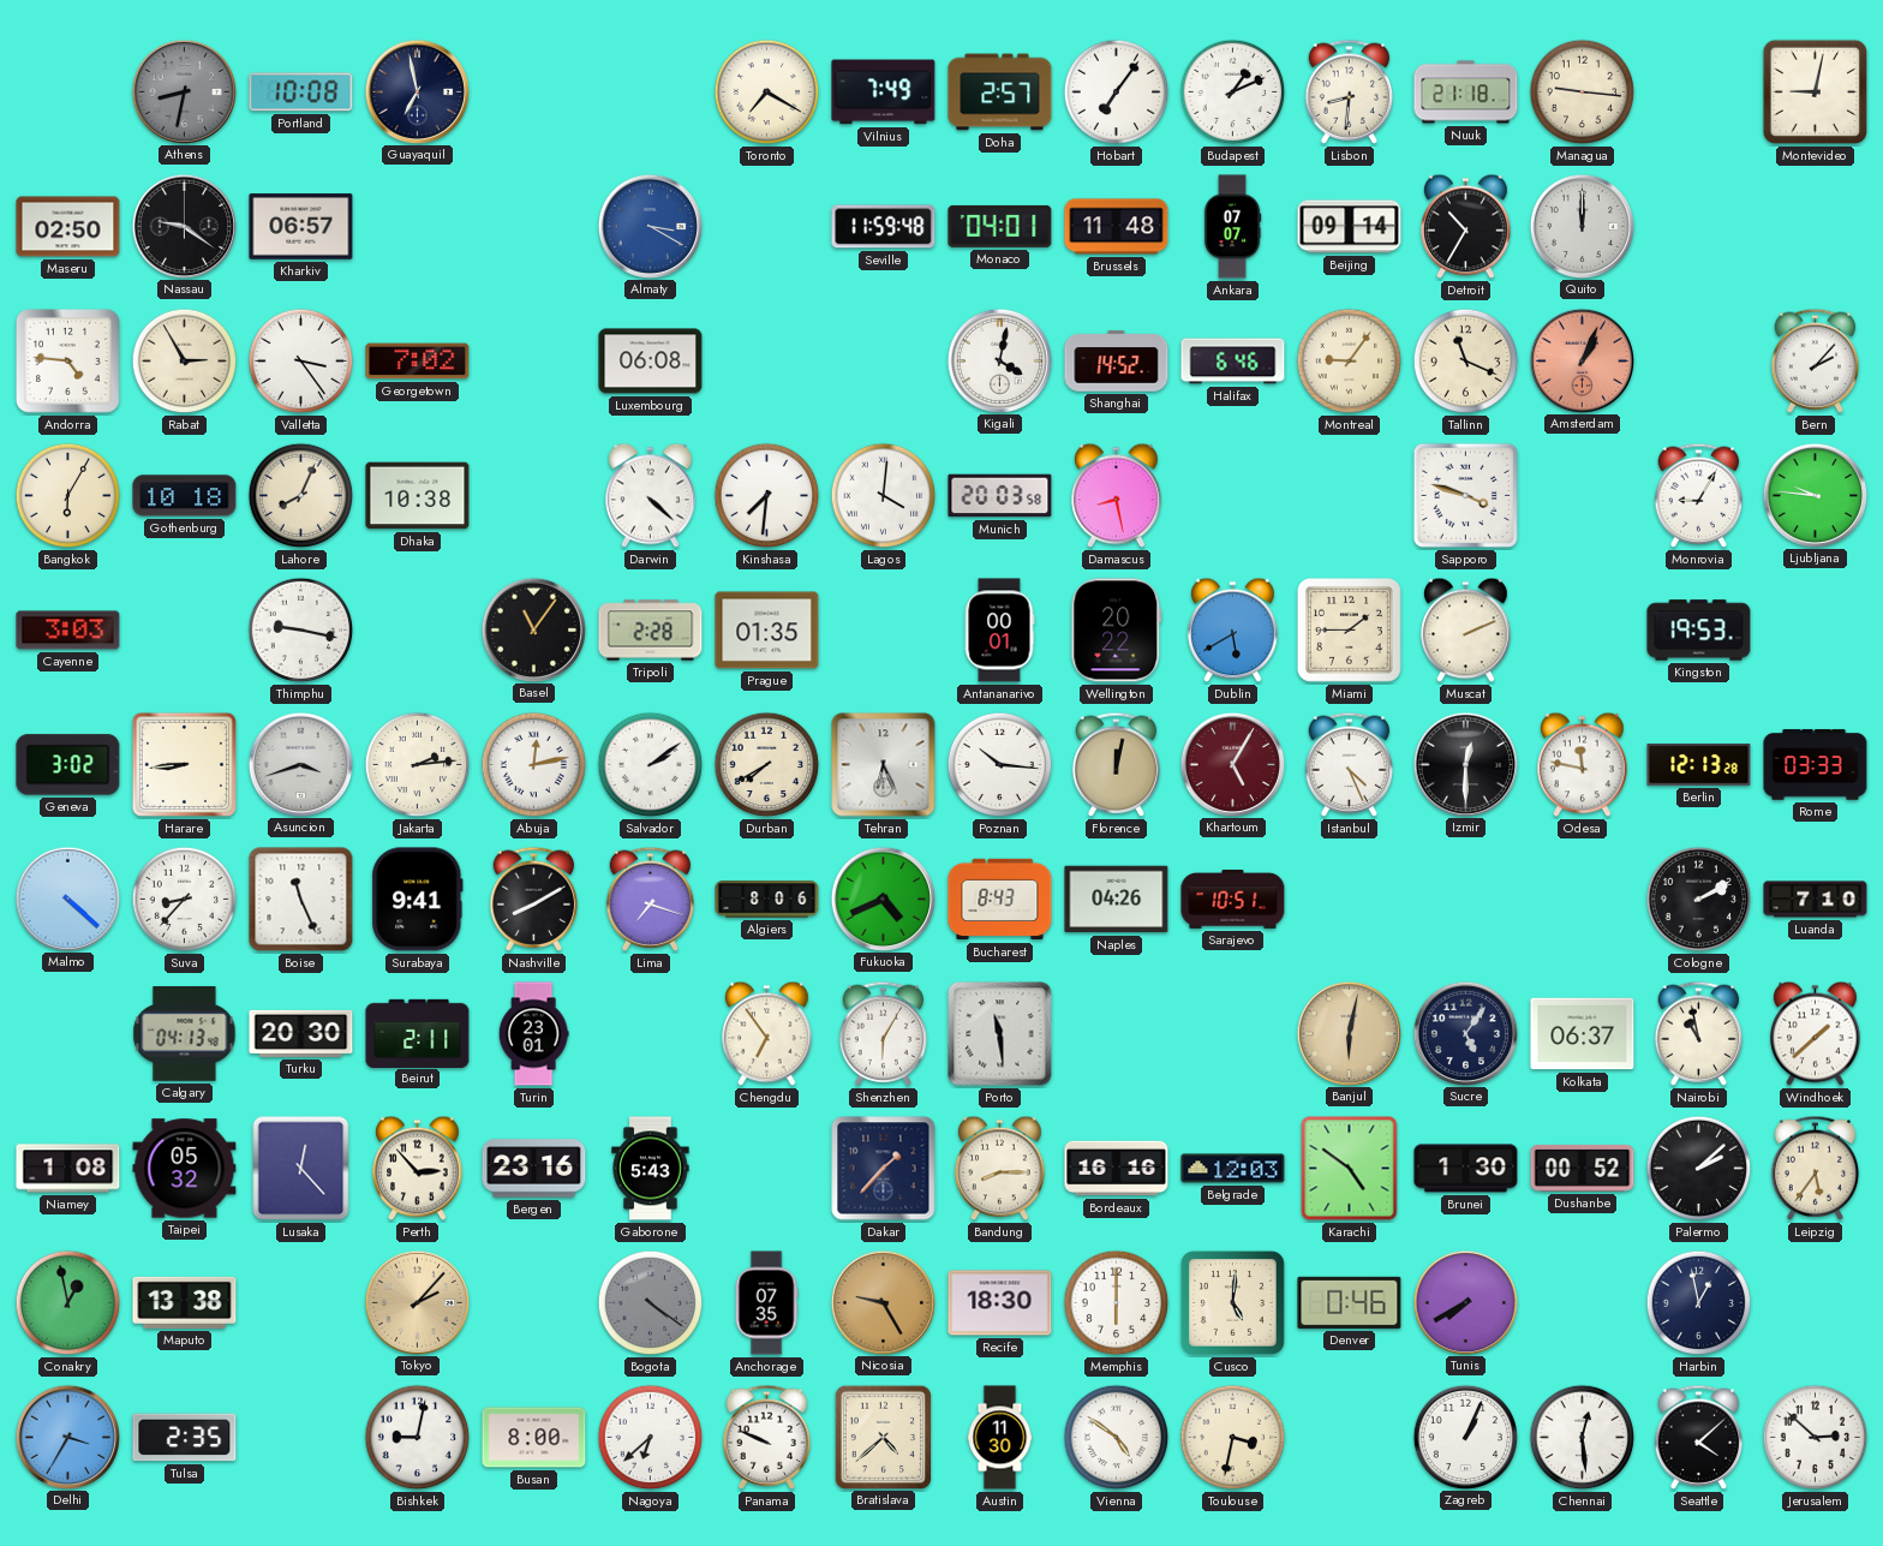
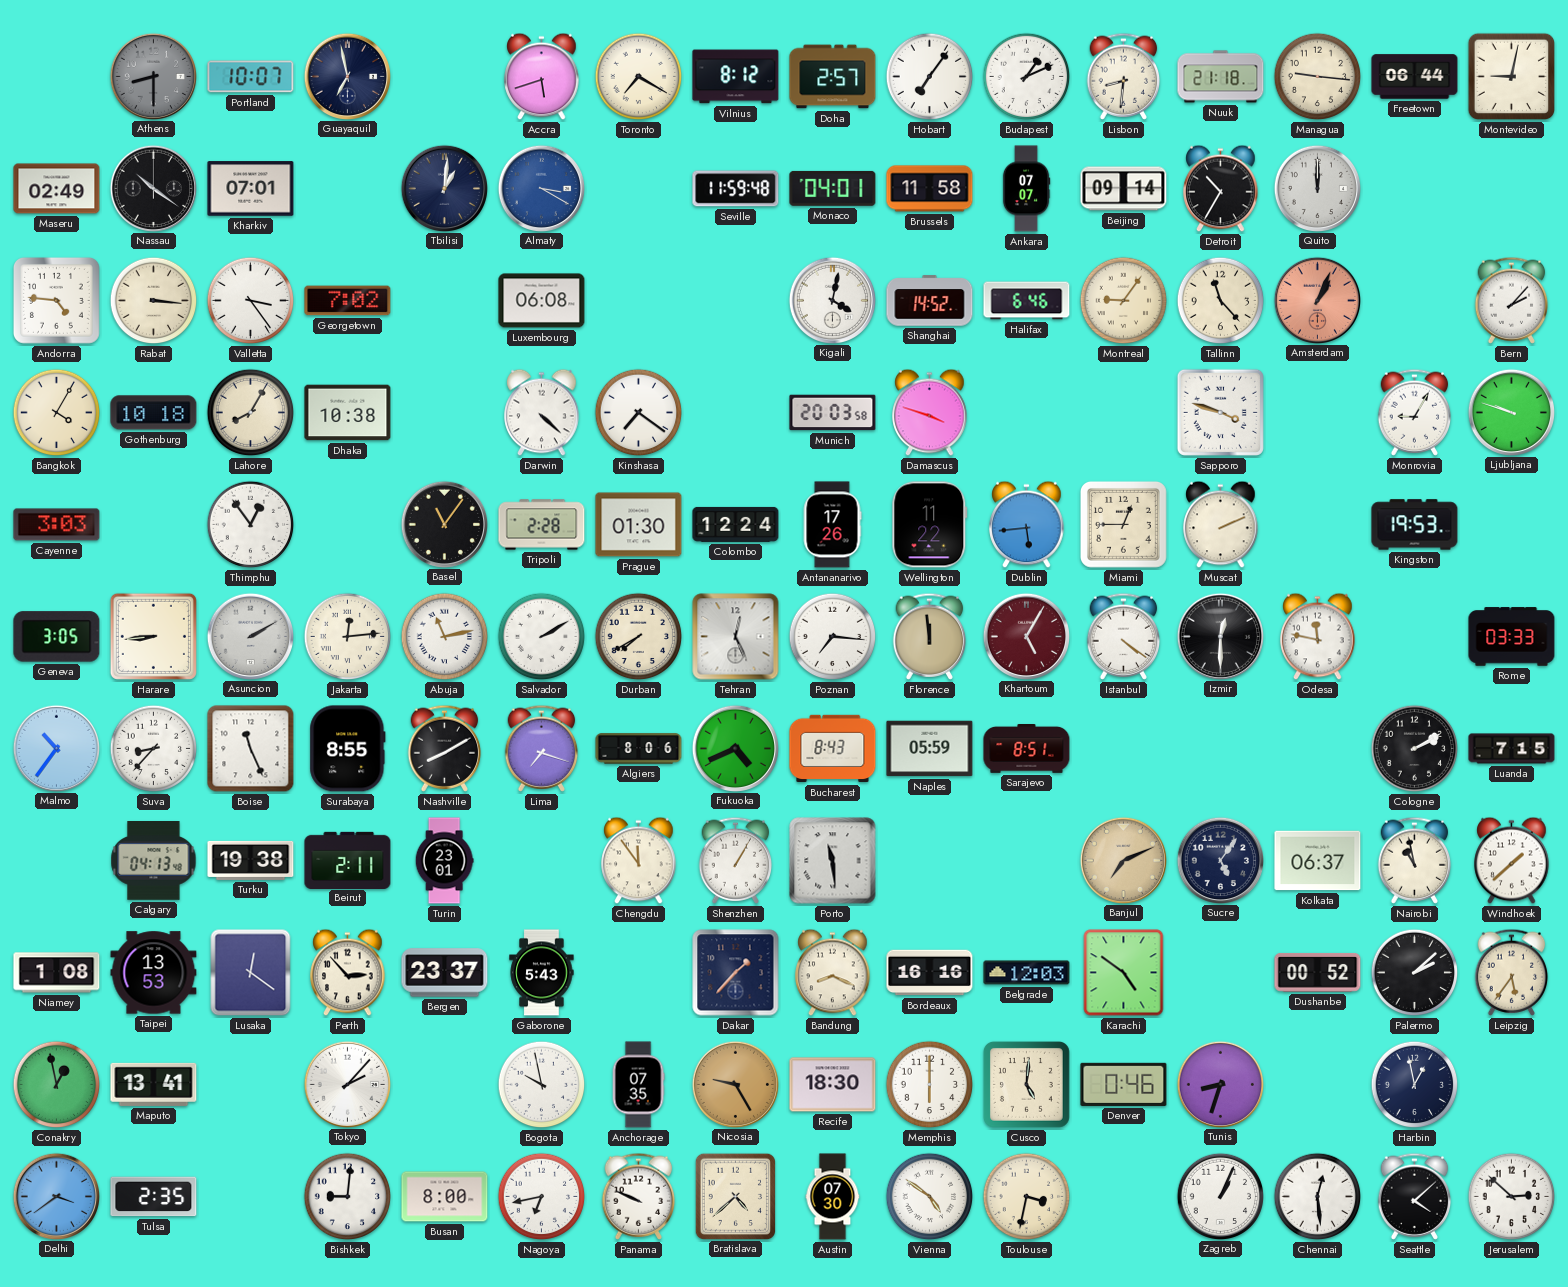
Athens: 8:32 -> 8:30
Portland: 10:08 -> 10:07
Accra: none -> 5:42
Vilnius: 7:49 -> 8:12
Freetown: none -> 06:44
Maseru: 02:50 -> 02:49
Nassau: 9:21 -> 10:21
Kharkiv: 06:57 -> 07:01
Tbilisi: none -> 1:01
Brussels: 11:48 -> 11:58
Rabat: 2:55 -> 3:16
Tallinn: 11:19 -> 11:23
Bangkok: 6:05 -> 4:05
Lahore: 8:04 -> 8:05
Kinshasa: 7:31 -> 7:21
Lagos: 4:01 -> none
Damascus: 8:28 -> 3:48
Ljubljana: 9:46 -> 9:48
Thimphu: 9:17 -> 12:54
Prague: 01:35 -> 01:30
Colombo: none -> 12:24
Antananarivo: 00:01 -> 17:26
Wellington: 20:22 -> 11:22
Dublin: 5:40 -> 5:44
Miami: 1:45 -> 12:45
Geneva: 3:02 -> 3:05
Asuncion: 3:42 -> 2:10
Jakarta: 2:14 -> 12:14
Abuja: 12:13 -> 11:13
Salvador: 2:09 -> 2:10
Tehran: 6:26 -> 12:26
Poznan: 10:16 -> 7:16
Florence: 12:02 -> 11:59
Istanbul: 4:26 -> 4:21
Berlin: 12:13 -> none
Malmo: 4:22 -> 10:36
Surabaya: 9:41 -> 8:55
Naples: 04:26 -> 05:59
Sarajevo: 10:51 -> 8:51
Luanda: 7:10 -> 7:15
Turku: 20:30 -> 19:38
Chengdu: 6:54 -> 11:54
Shenzhen: 6:05 -> 1:05
Banjul: 6:02 -> 7:11
Taipei: 05:32 -> 13:53
Lusaka: 12:23 -> 12:21
Bergen: 23:16 -> 23:37
Bandung: 8:15 -> 8:19
Brunei: 1:30 -> none
Maputo: 13:38 -> 13:41
Tokyo dial: champagne -> white
Bogota: 4:21 -> 9:58
Bogota dial: grey -> white
Tunis: 7:40 -> 8:33
Delhi: 3:35 -> 3:39
Bishkek: 9:02 -> 9:01
Nagoya: 6:38 -> 6:43
Austin: 11:30 -> 07:30
